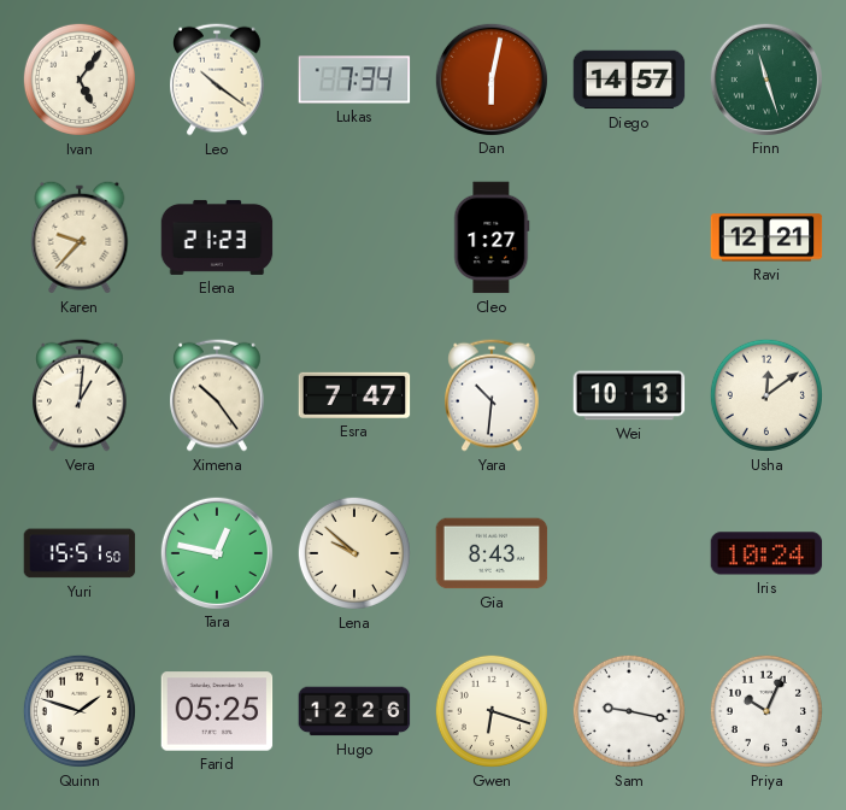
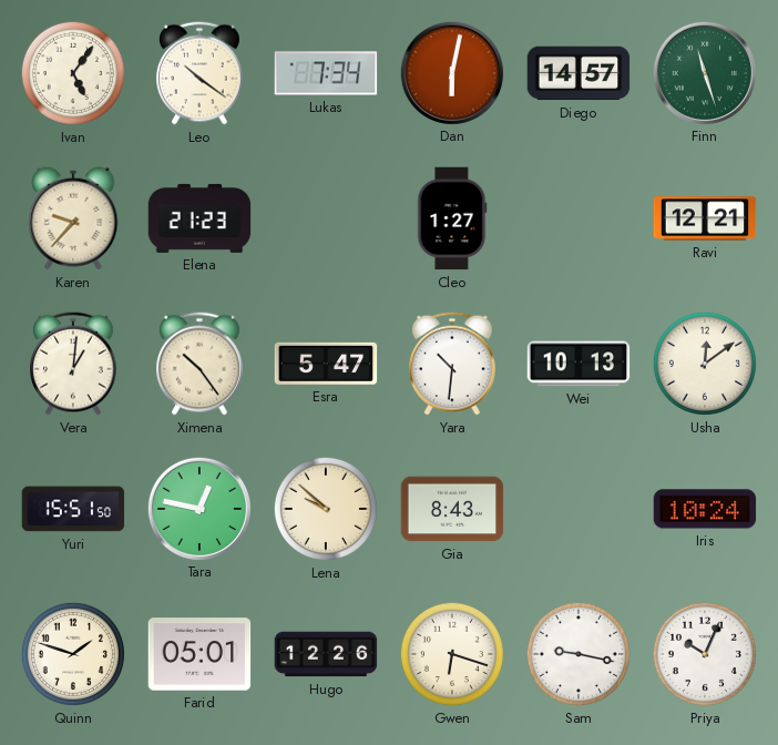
Esra: 7:47 -> 5:47
Farid: 05:25 -> 05:01
